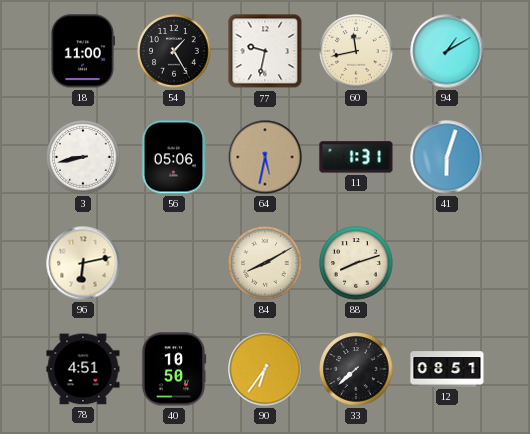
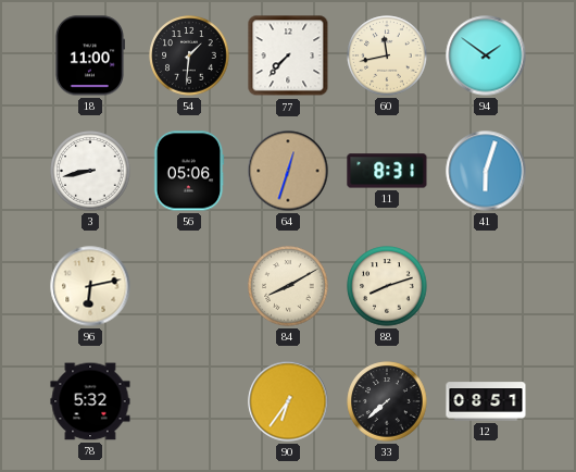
54: 1:25 -> 1:31
77: 9:32 -> 7:37
94: 1:10 -> 1:51
64: 5:32 -> 12:33
11: 1:31 -> 8:31
78: 4:51 -> 5:32
40: 10:50 -> none
